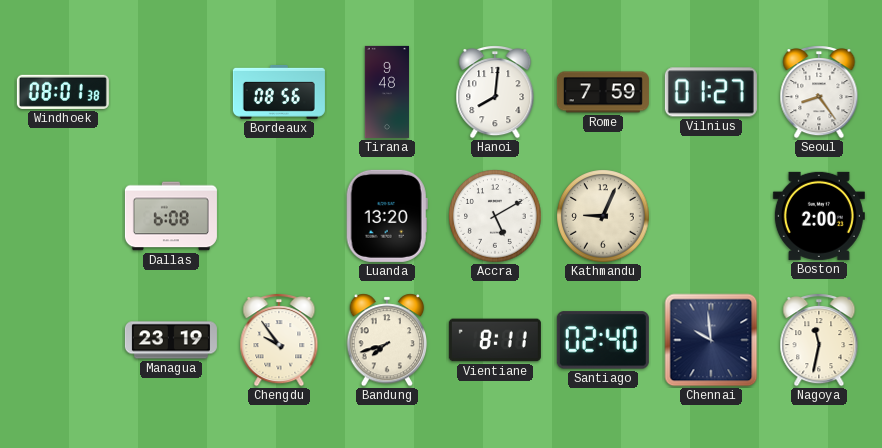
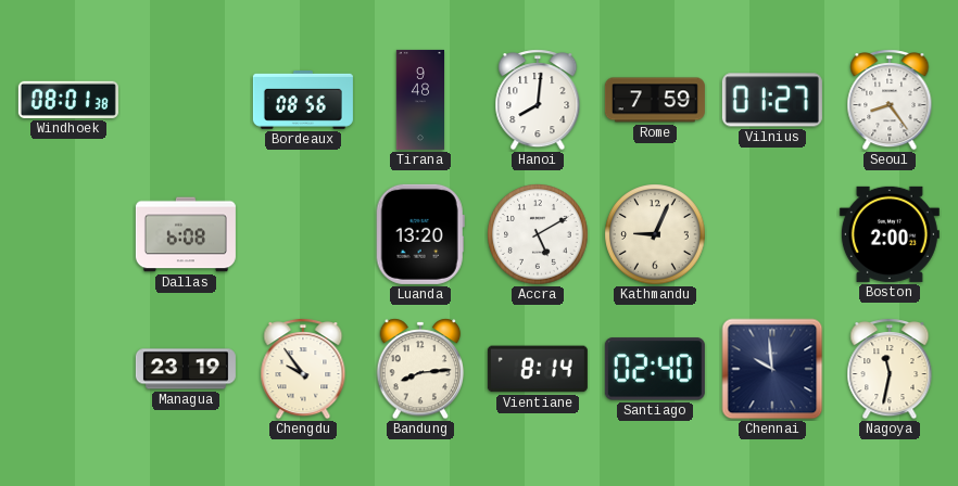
Bandung: 7:42 -> 8:14
Vientiane: 8:11 -> 8:14
